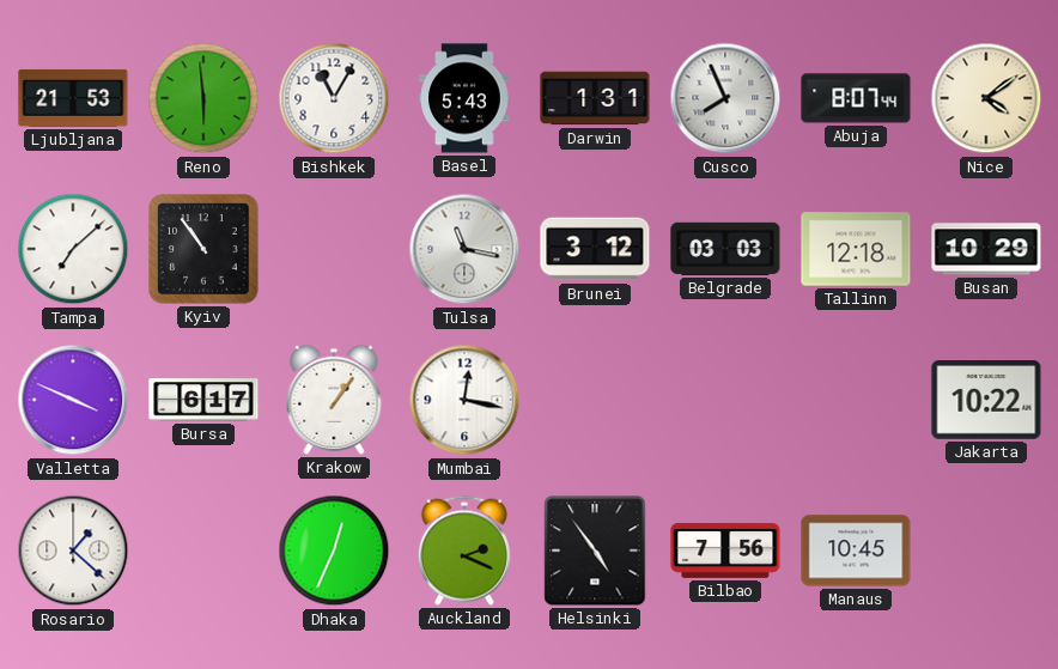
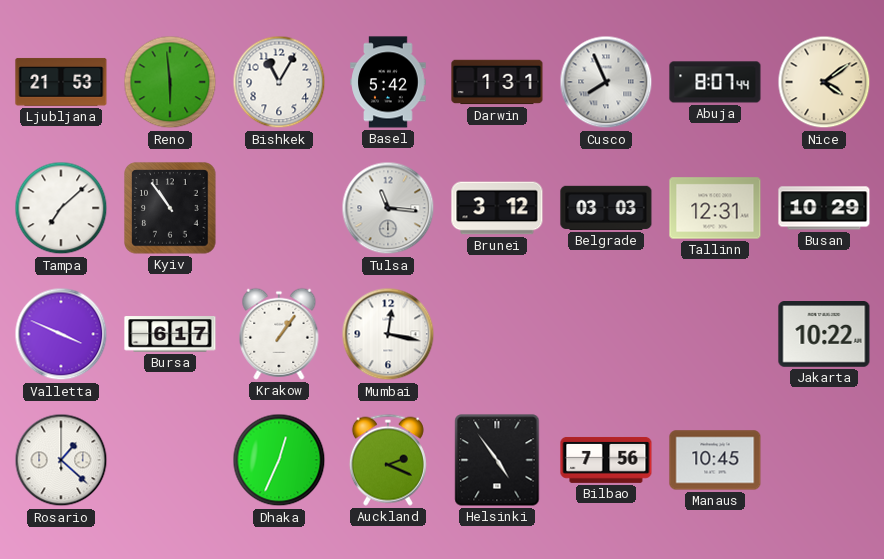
Basel: 5:43 -> 5:42
Tulsa: 11:17 -> 11:16
Tallinn: 12:18 -> 12:31
